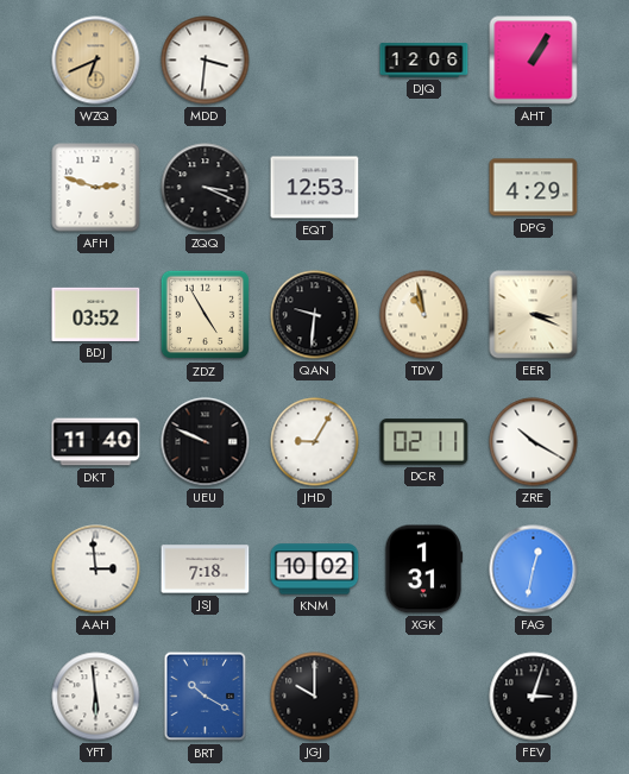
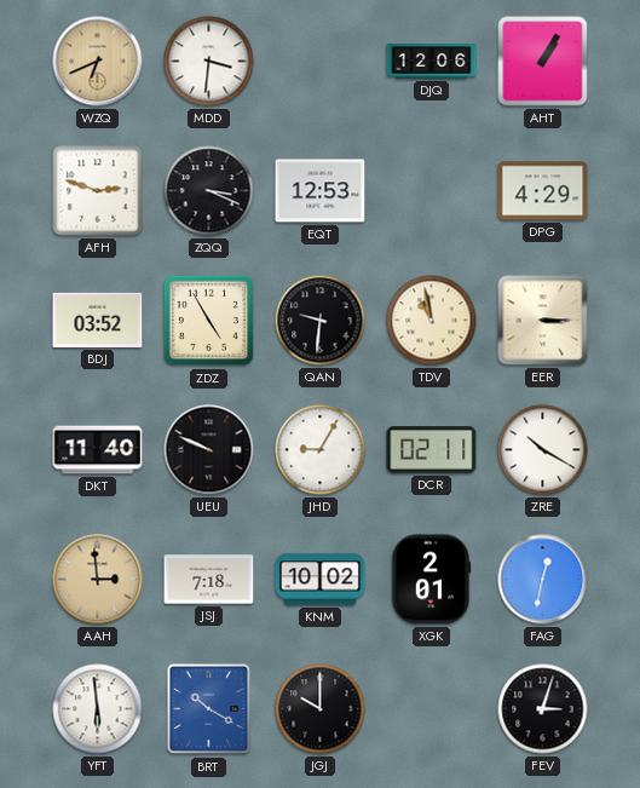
EER: 3:19 -> 3:15
AAH dial: white -> champagne
XGK: 1:31 -> 2:01
